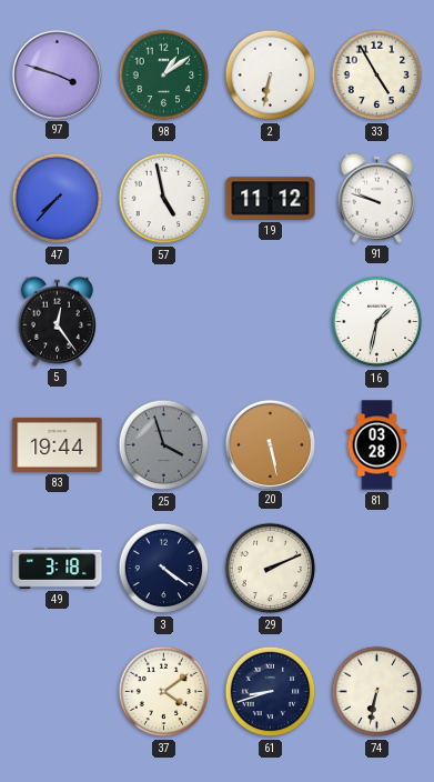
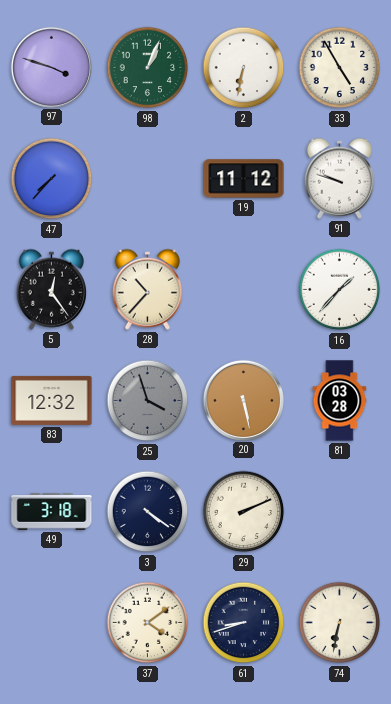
98: 1:09 -> 1:04
57: 4:58 -> none
28: none -> 10:37
16: 1:32 -> 1:37
83: 19:44 -> 12:32
